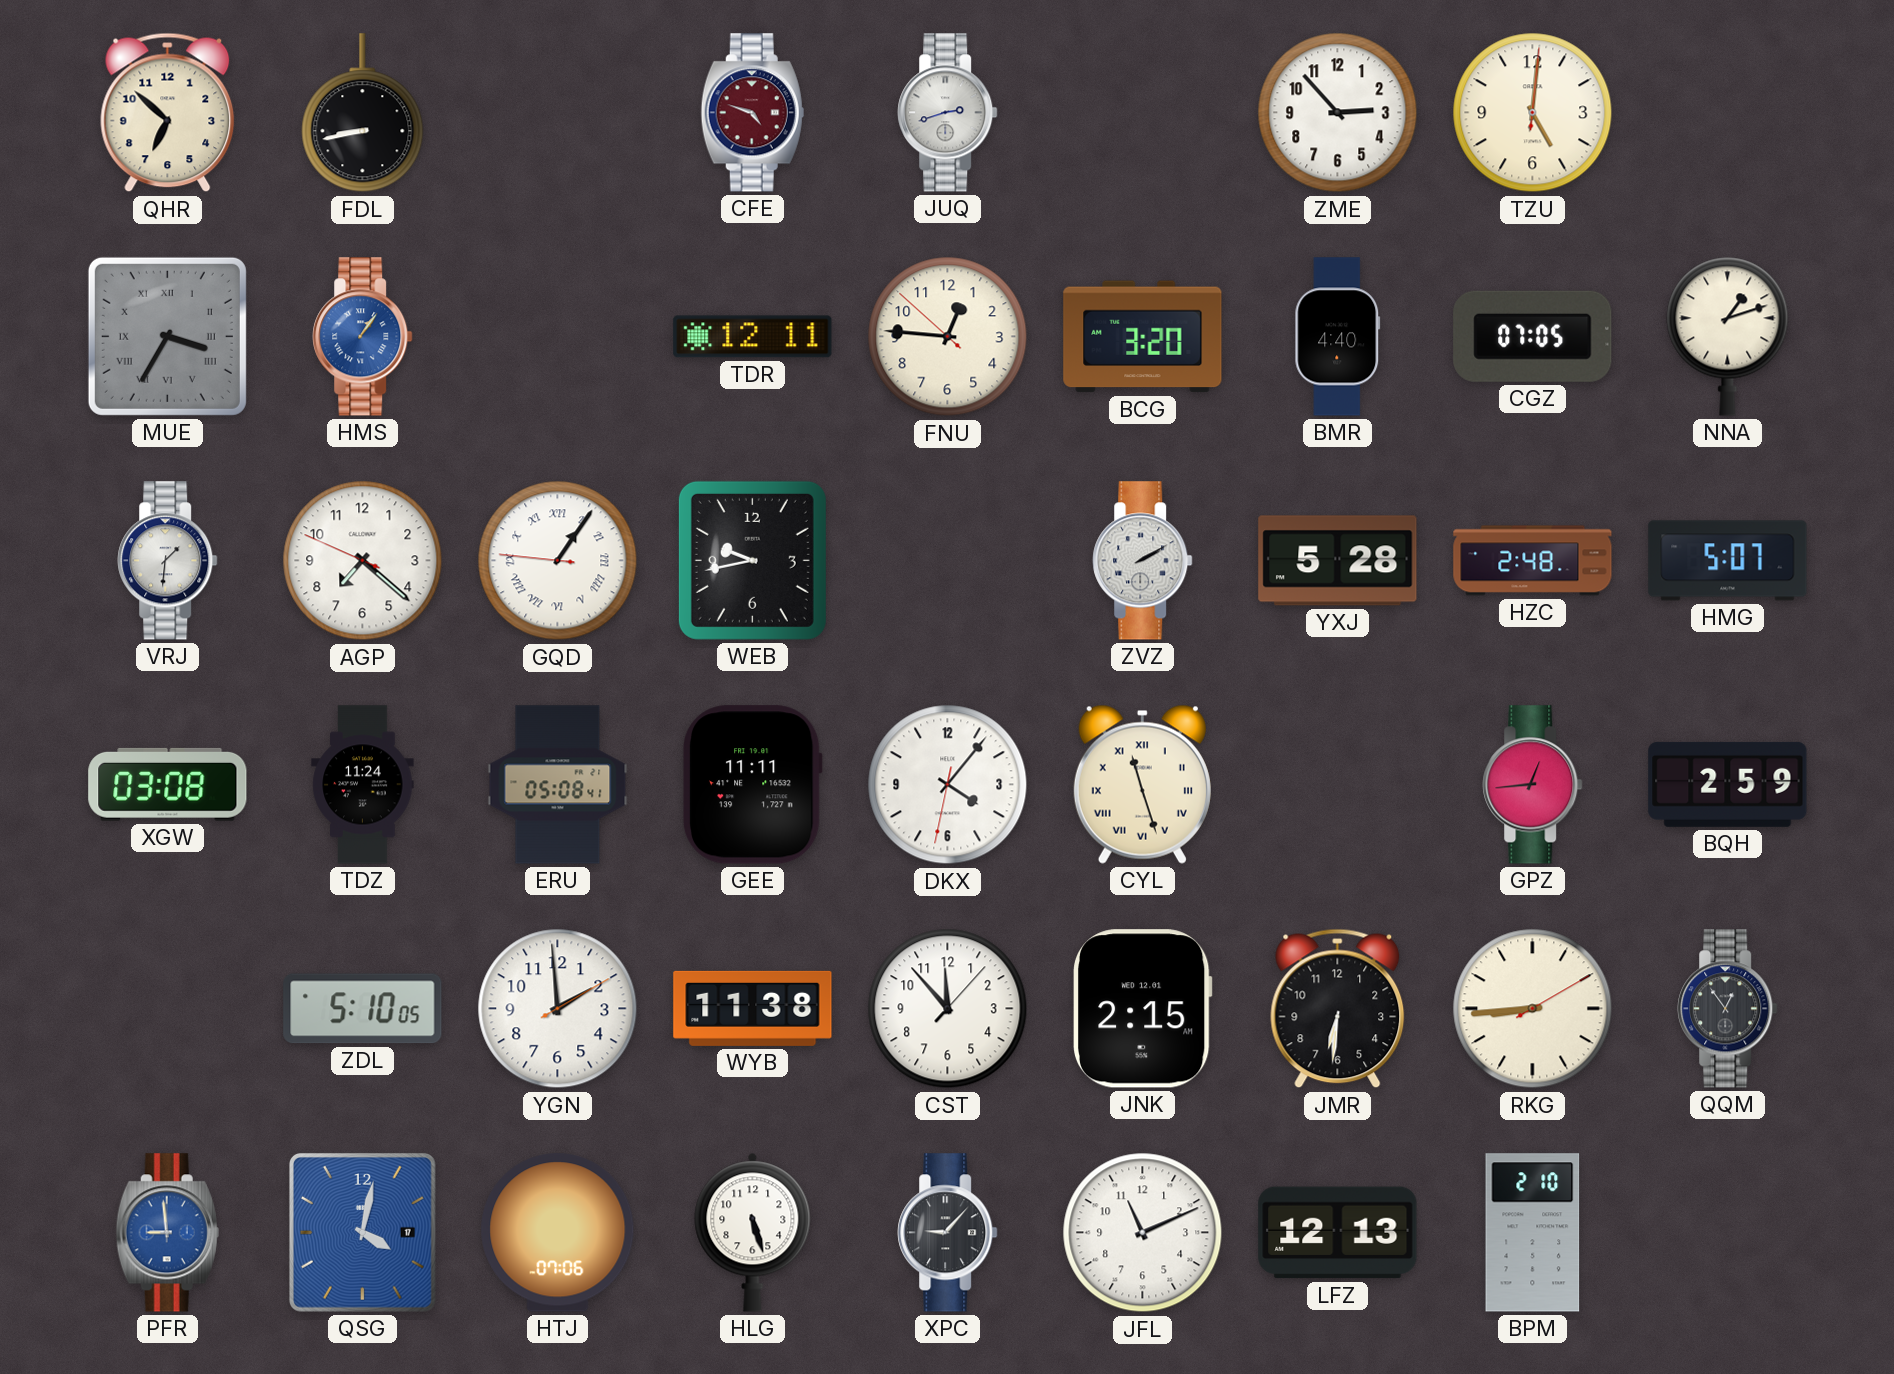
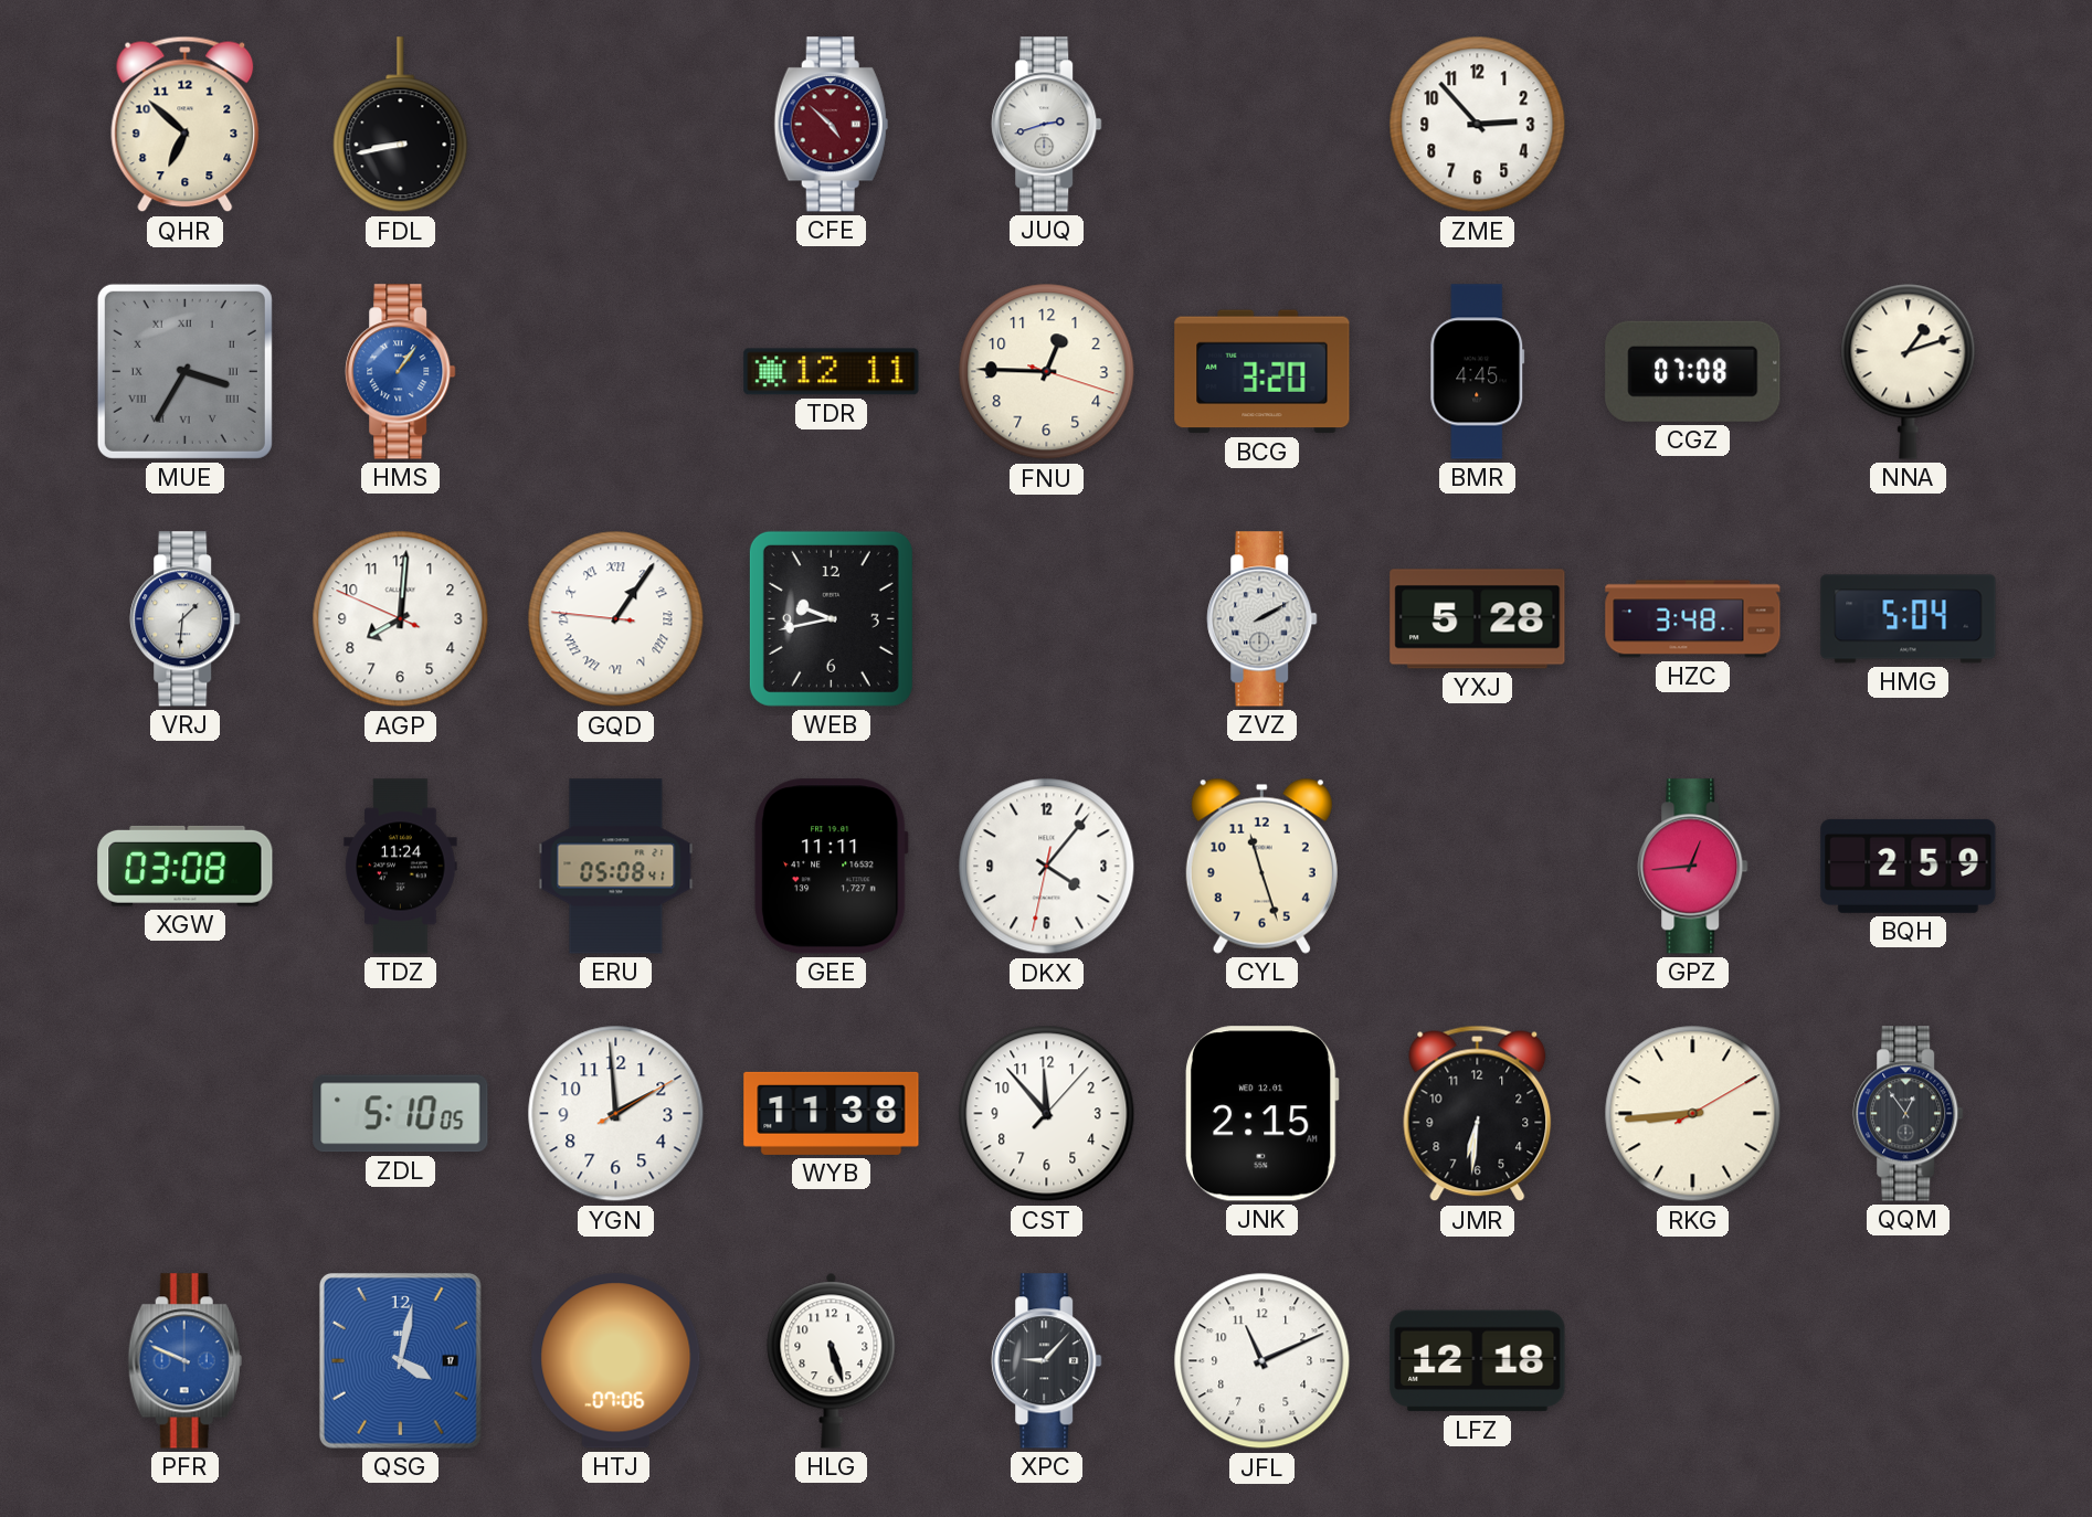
CFE: 4:48 -> 4:52
TZU: 5:01 -> none
FNU: 12:45:52 -> 12:45:18
BMR: 4:40 -> 4:45
CGZ: 07:05 -> 07:08
AGP: 7:21 -> 8:00
HZC: 2:48 -> 3:48
HMG: 5:07 -> 5:04
CYL numerals: Roman -> Arabic
PFR: 8:59 -> 9:49
LFZ: 12:13 -> 12:18
BPM: 2:10 -> none
